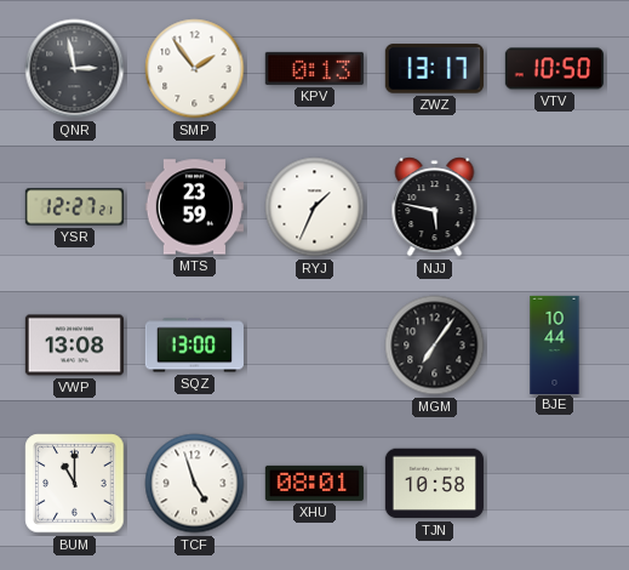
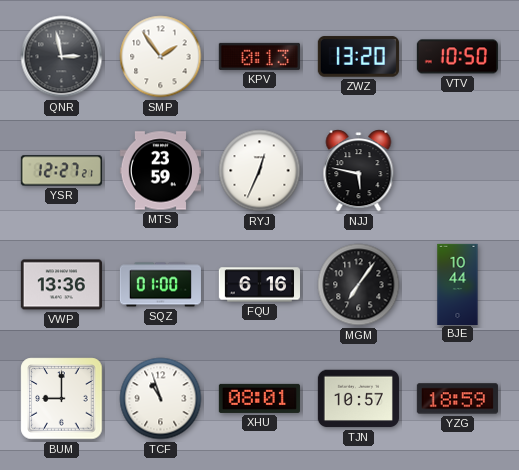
ZWZ: 13:17 -> 13:20
RYJ: 1:34 -> 12:34
VWP: 13:08 -> 13:36
SQZ: 13:00 -> 01:00
FQU: none -> 6:16
BUM: 11:00 -> 9:00
TCF: 4:57 -> 10:57
TJN: 10:58 -> 10:57
YZG: none -> 18:59
